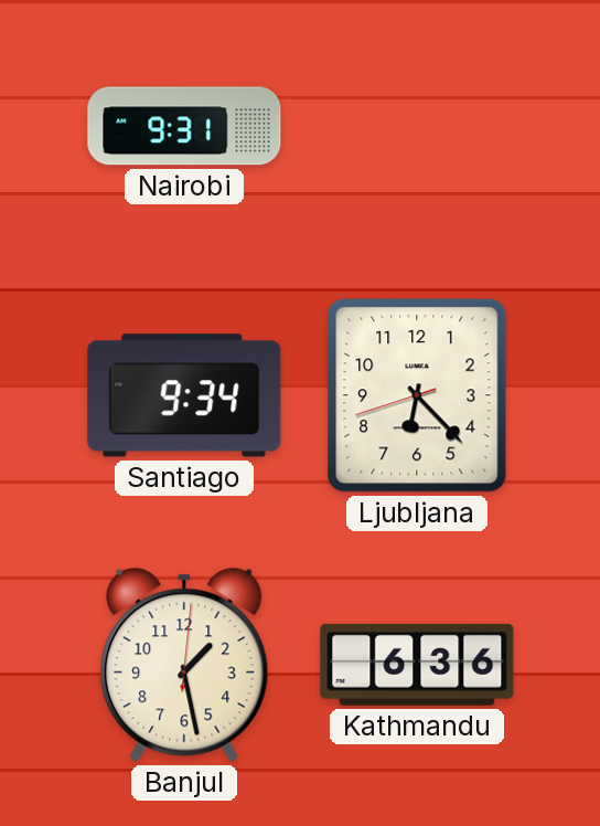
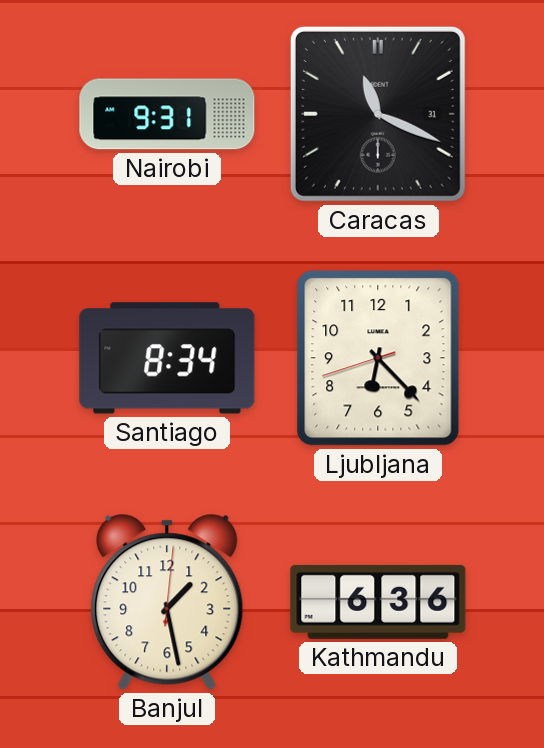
Caracas: none -> 11:19
Santiago: 9:34 -> 8:34
